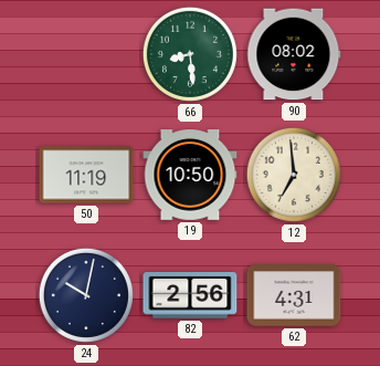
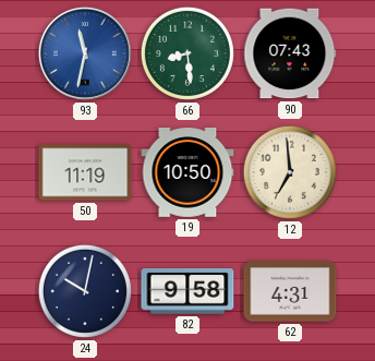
93: none -> 11:32
90: 08:02 -> 07:43
82: 2:56 -> 9:58
